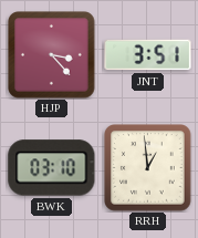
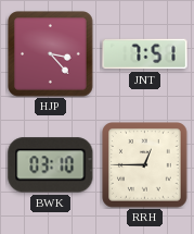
JNT: 3:51 -> 7:51
RRH: 12:59 -> 12:45
